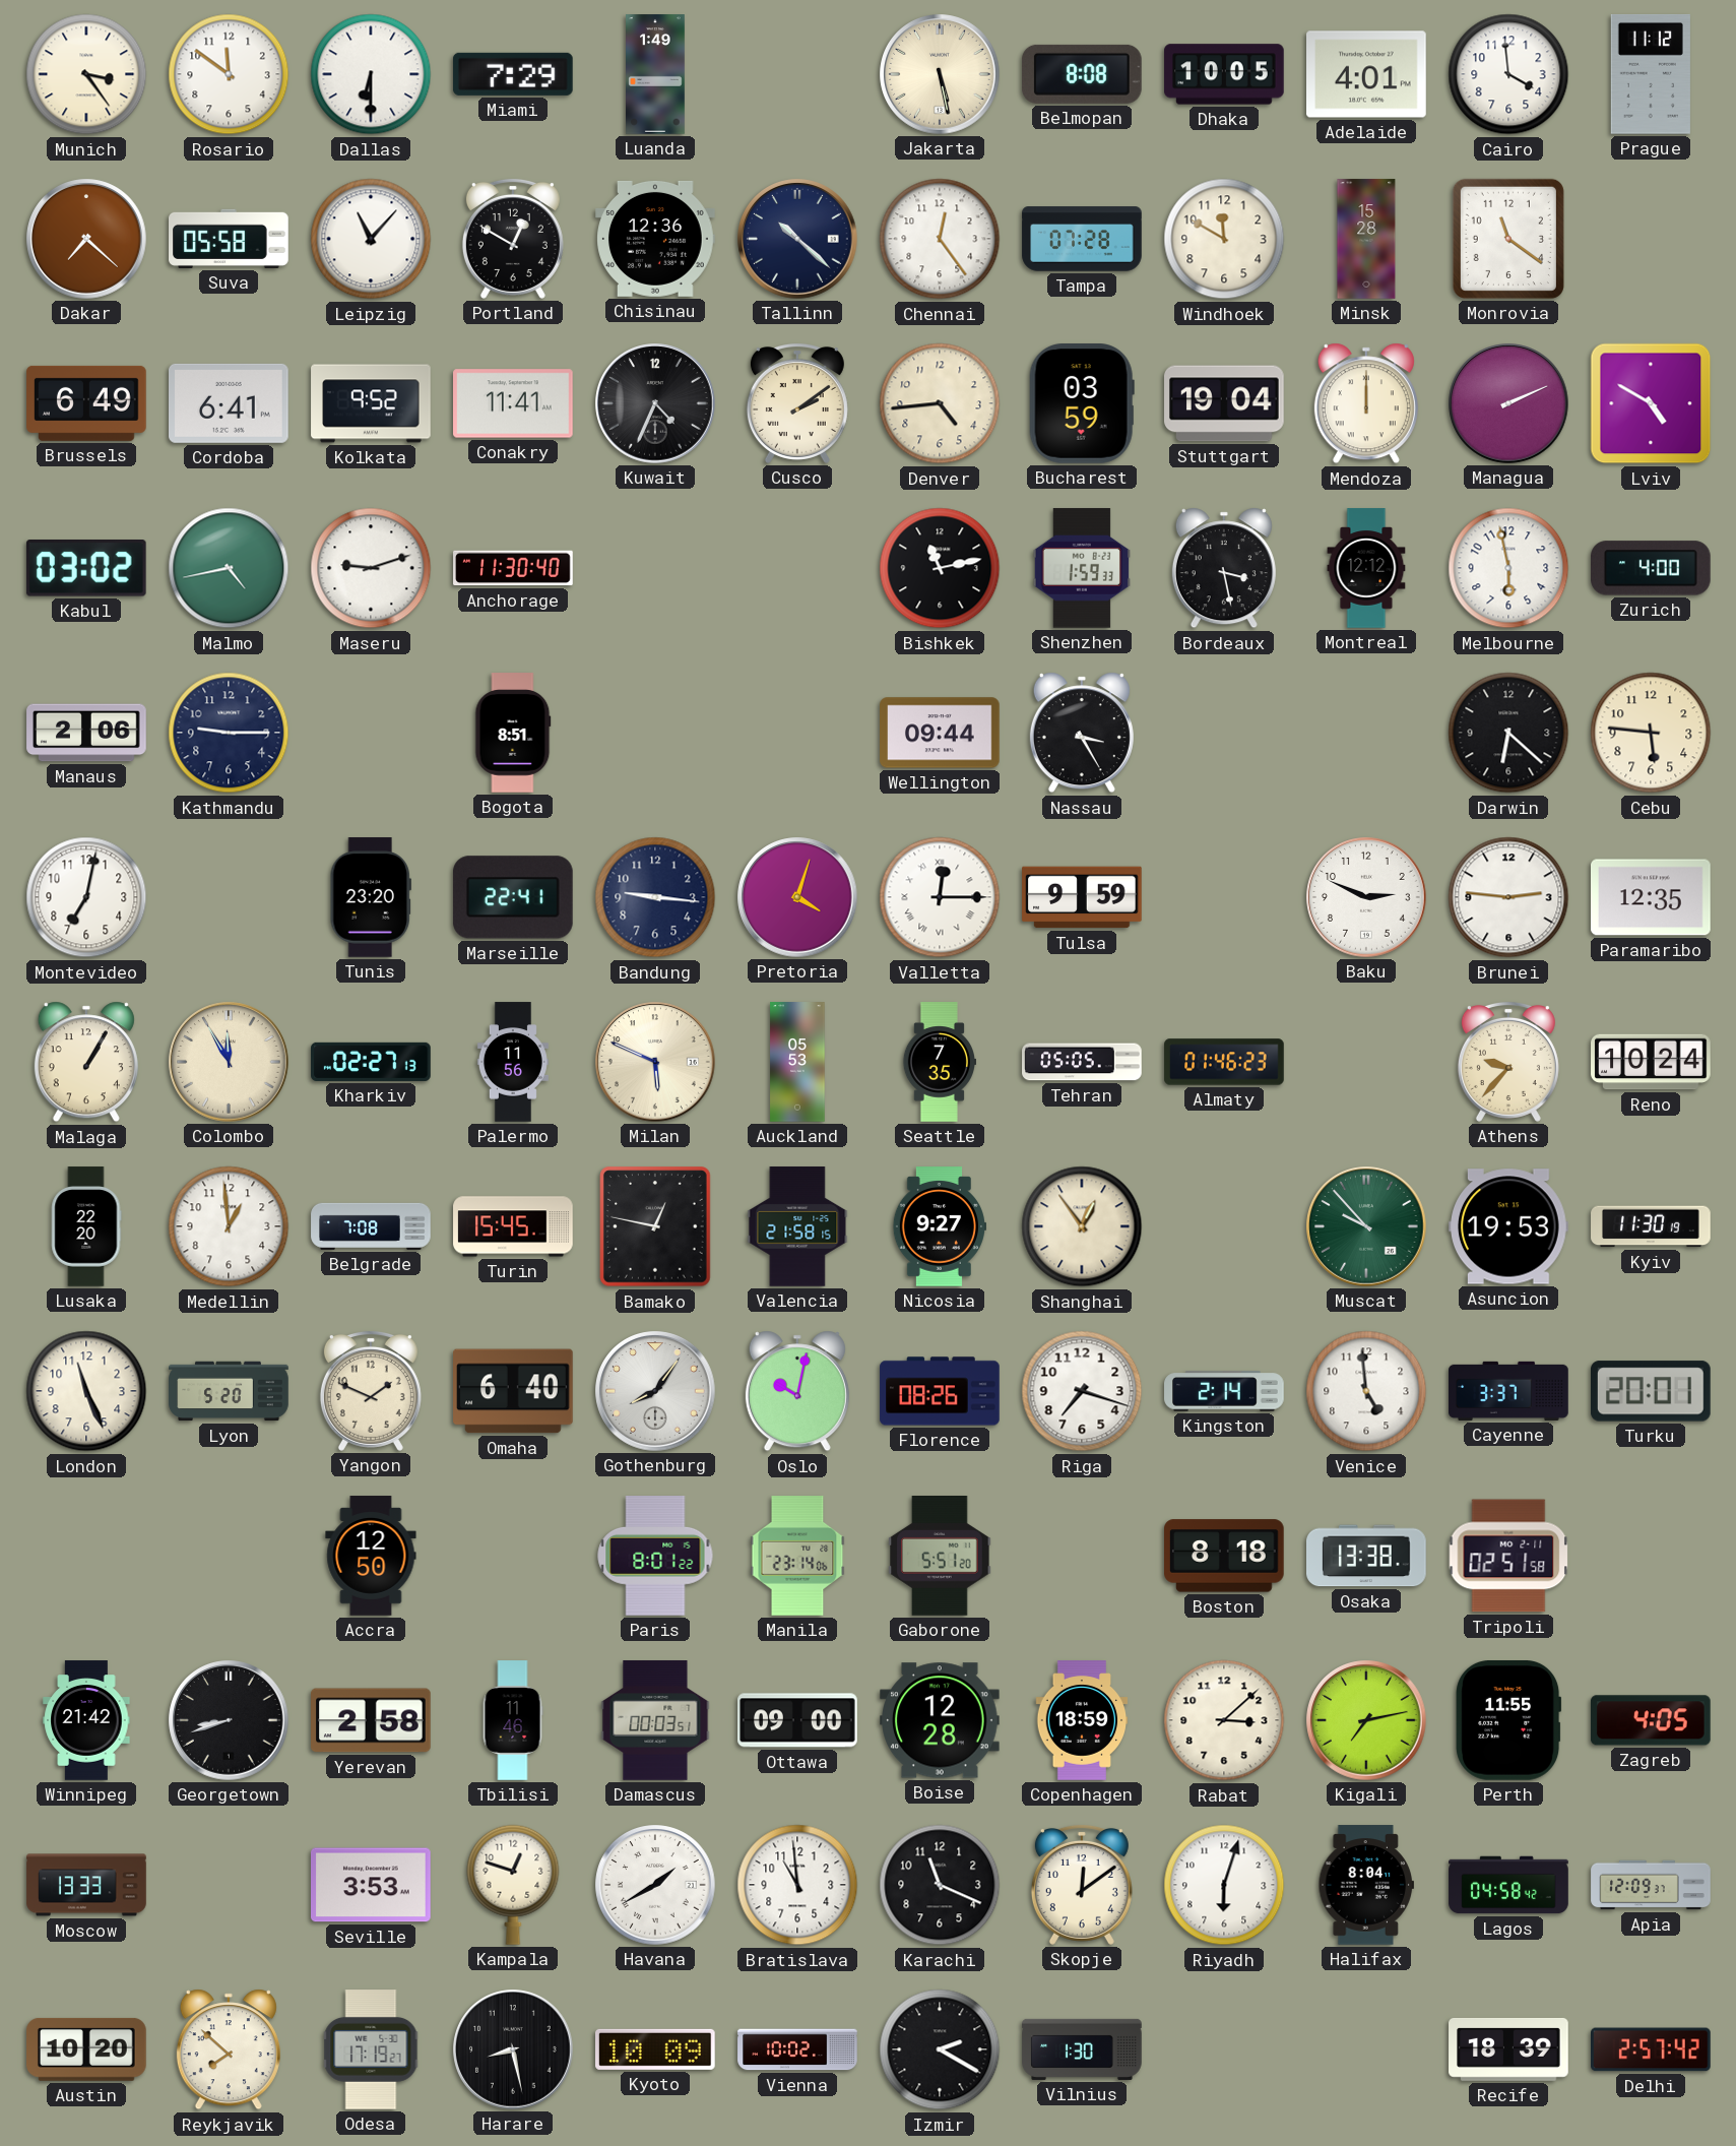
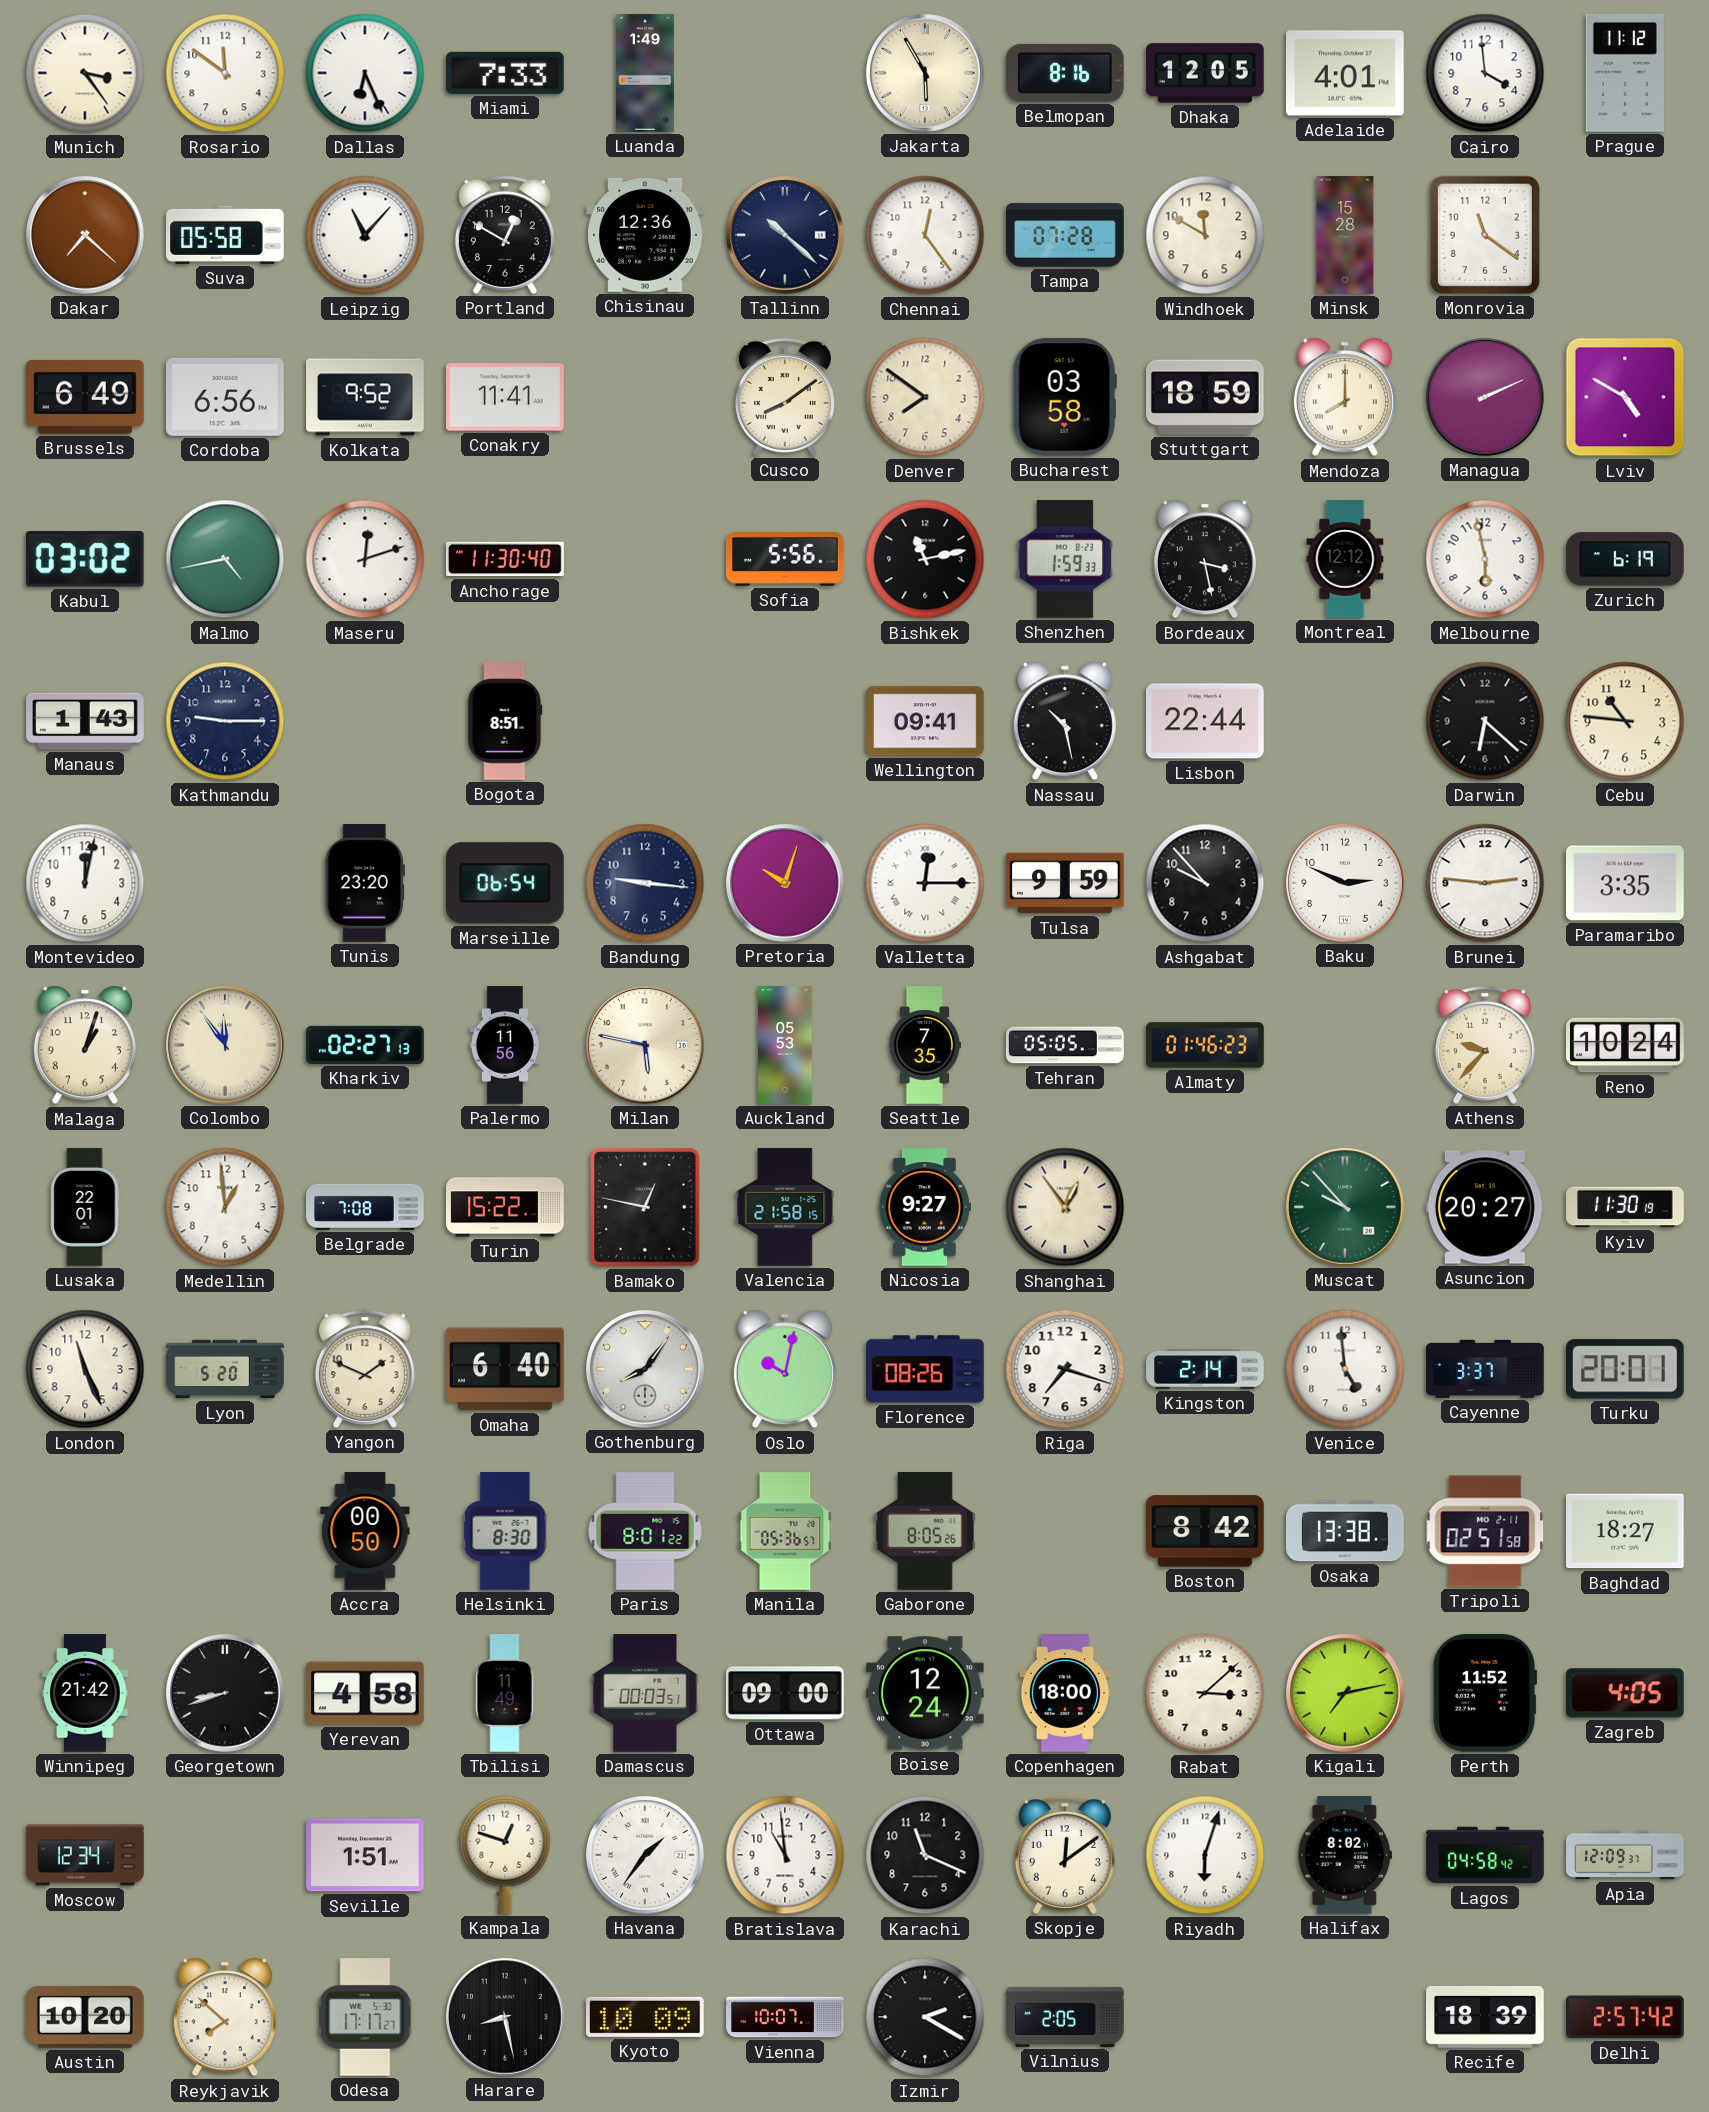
Dallas: 6:30 -> 6:26
Miami: 7:29 -> 7:33
Jakarta: 5:28 -> 5:55
Belmopan: 8:08 -> 8:16
Dhaka: 10:05 -> 12:05
Cordoba: 6:41 -> 6:56
Kuwait: 4:34 -> none
Cusco: 2:09 -> 8:09
Denver: 4:44 -> 7:51
Bucharest: 03:59 -> 03:58
Stuttgart: 19:04 -> 18:59
Mendoza: 12:00 -> 8:00
Maseru: 9:12 -> 12:12
Sofia: none -> 5:56
Zurich: 4:00 -> 6:19
Manaus: 2:06 -> 1:43
Wellington: 09:44 -> 09:41
Nassau: 3:25 -> 10:28
Lisbon: none -> 22:44
Cebu: 5:46 -> 10:46
Montevideo: 7:02 -> 12:02
Marseille: 22:41 -> 06:54
Pretoria: 4:03 -> 10:03
Ashgabat: none -> 9:53
Paramaribo: 12:35 -> 3:35
Malaga: 1:05 -> 1:03
Colombo: 11:55 -> 11:54
Milan: 5:49 -> 5:47
Lusaka: 22:20 -> 22:01
Turin: 15:45 -> 15:22
Asuncion: 19:53 -> 20:27
Accra: 12:50 -> 00:50
Helsinki: none -> 8:30
Manila: 23:14 -> 05:36
Gaborone: 5:51 -> 8:05
Boston: 8:18 -> 8:42
Baghdad: none -> 18:27
Yerevan: 2:58 -> 4:58
Tbilisi: 11:46 -> 11:49
Boise: 12:28 -> 12:24
Copenhagen: 18:59 -> 18:00
Perth: 11:55 -> 11:52
Moscow: 13:33 -> 12:34
Seville: 3:53 -> 1:51
Havana: 1:40 -> 1:36
Halifax: 8:04 -> 8:02
Odesa: 17:19 -> 17:17
Vienna: 10:02 -> 10:07
Vilnius: 1:30 -> 2:05
